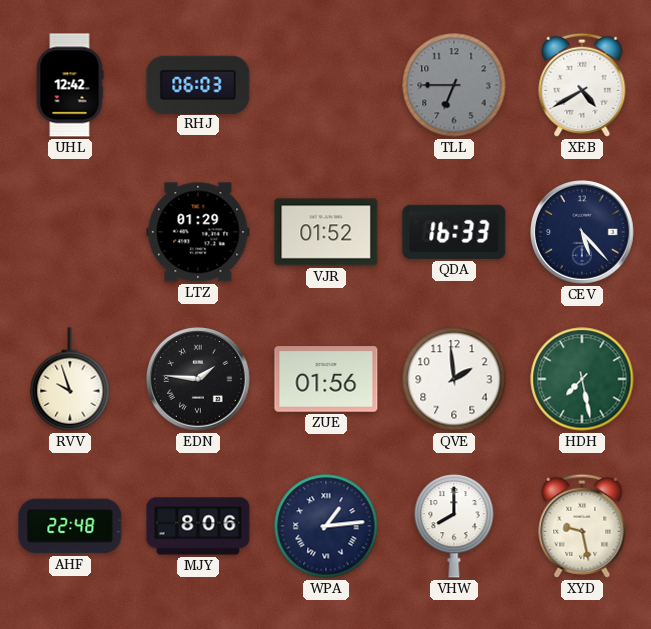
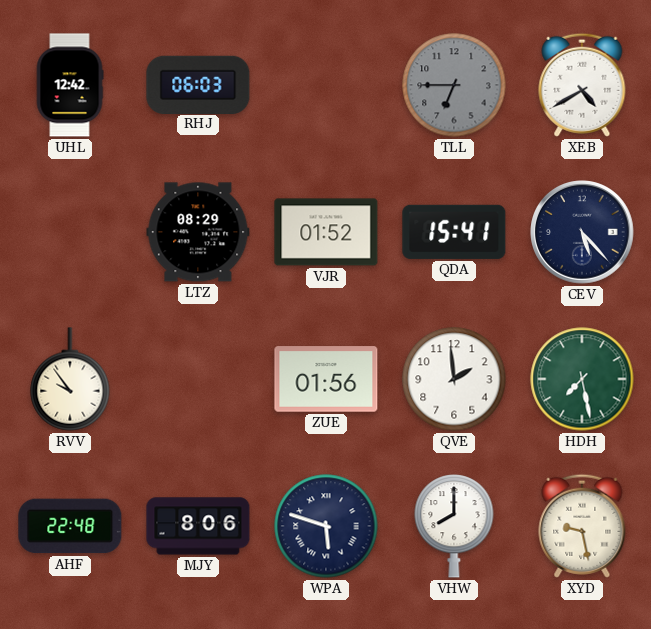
LTZ: 01:29 -> 08:29
QDA: 16:33 -> 15:41
RVV: 9:57 -> 9:54
EDN: 1:46 -> none
WPA: 1:14 -> 5:48
